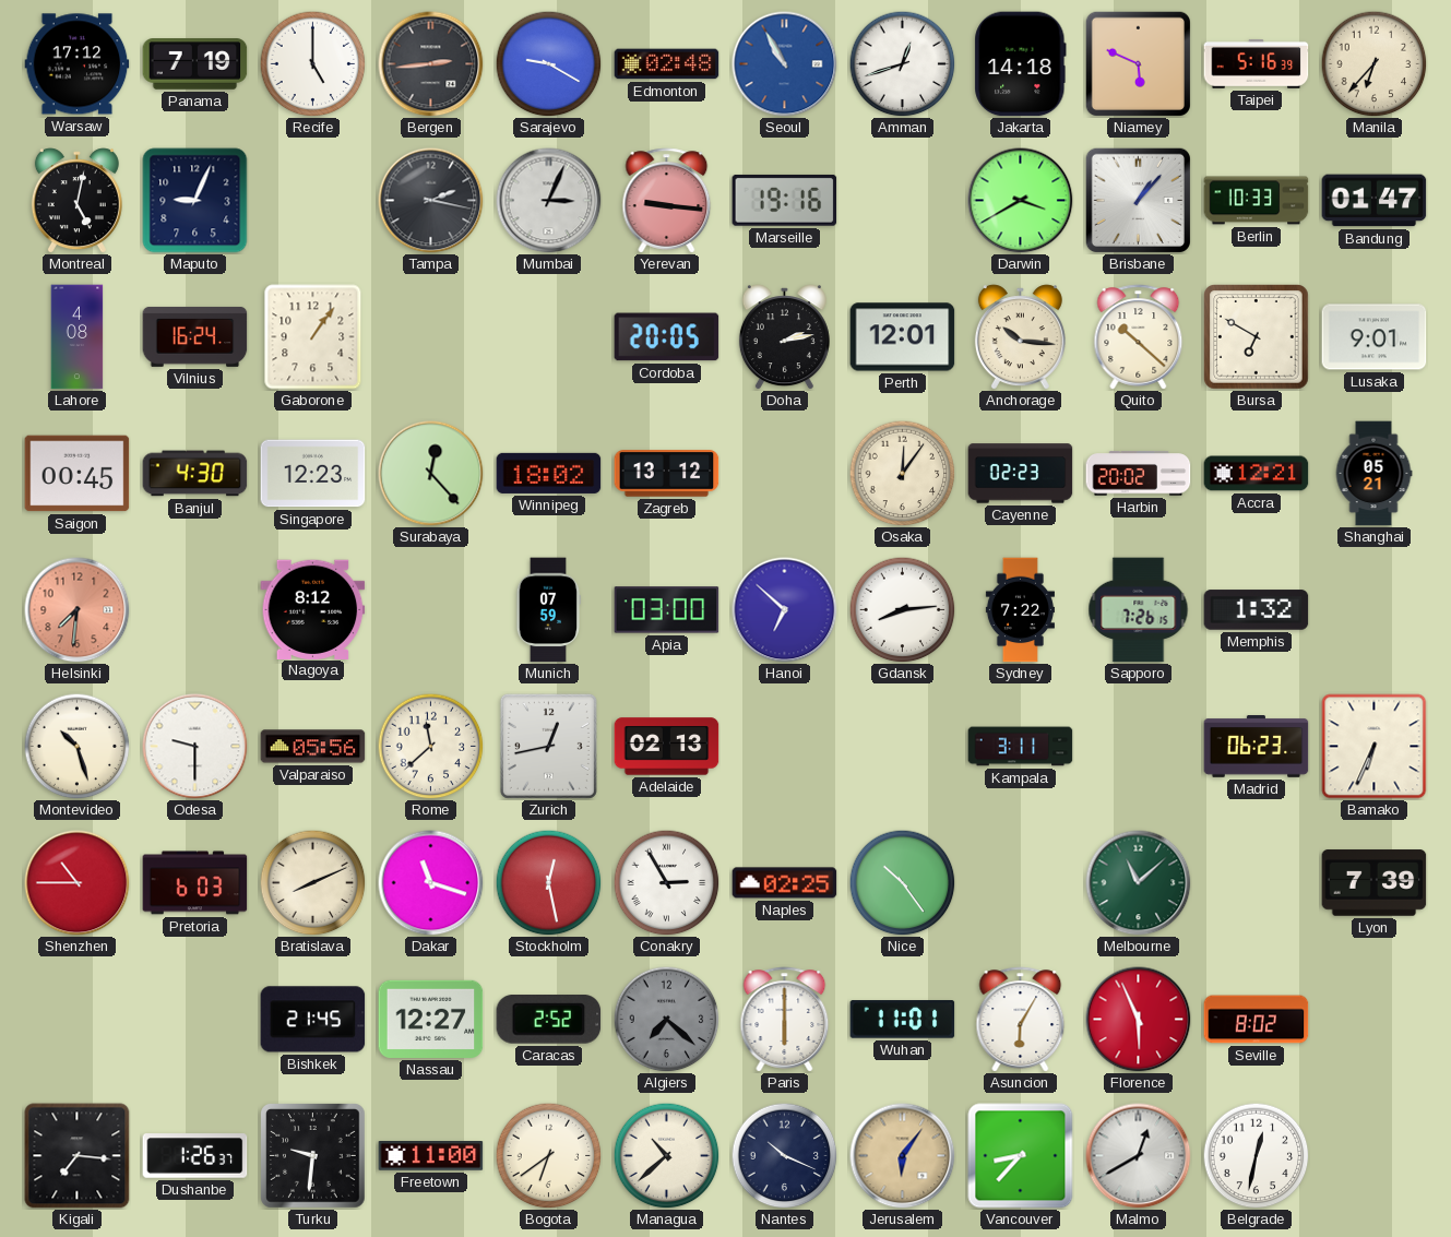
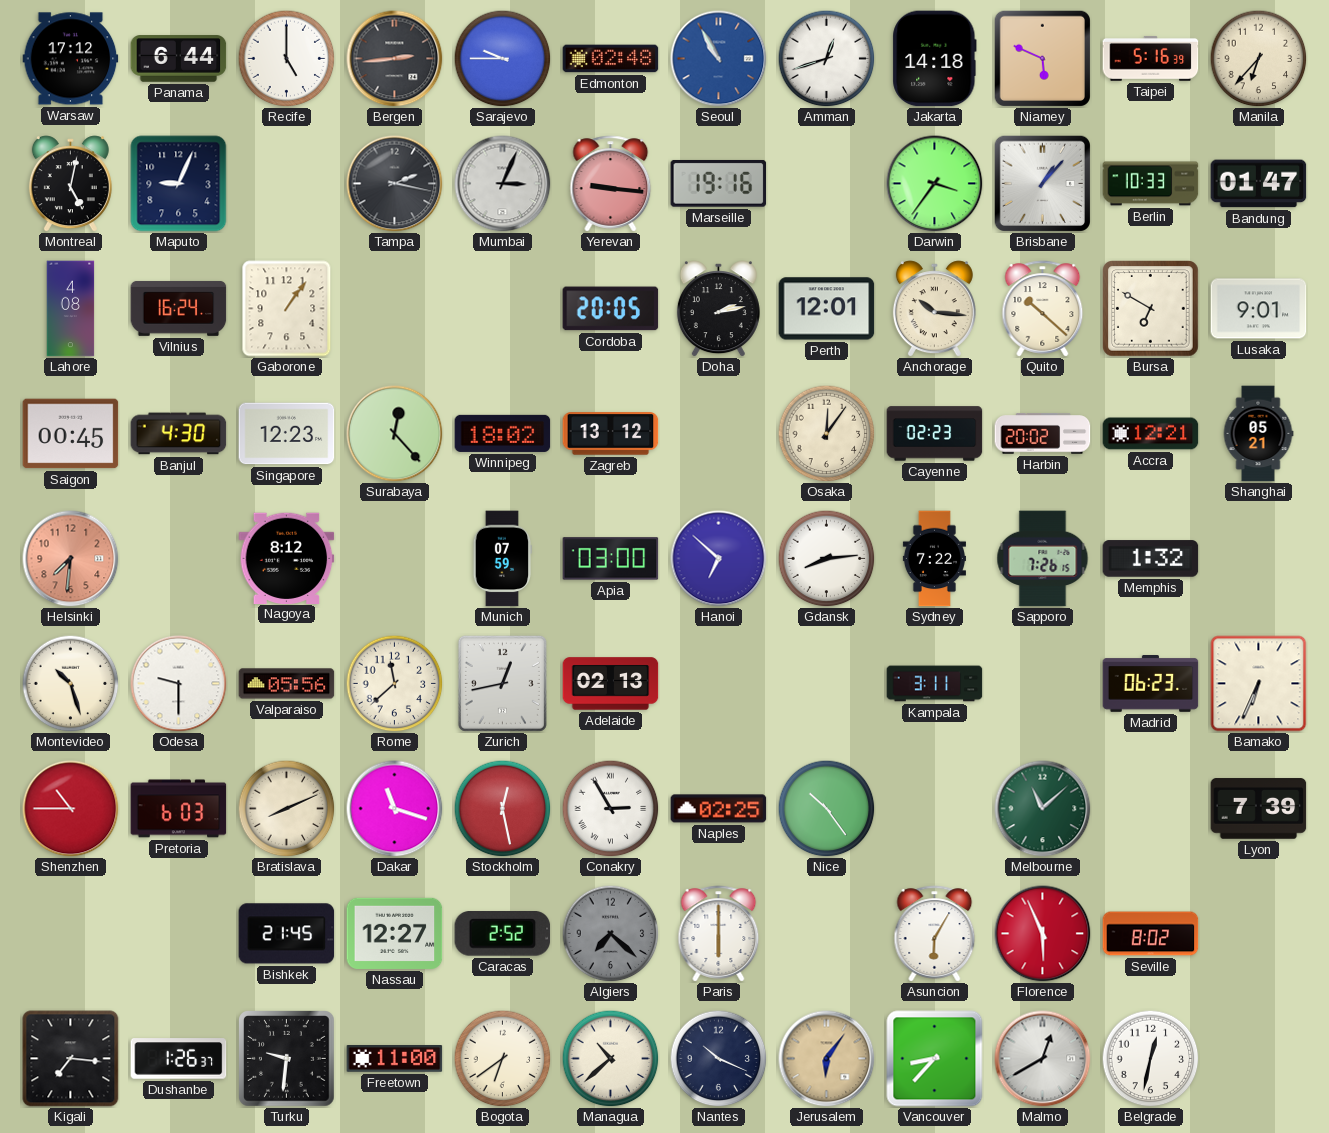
Panama: 7:19 -> 6:44
Sarajevo: 9:20 -> 9:45
Darwin: 3:40 -> 3:36
Wuhan: 11:01 -> none
